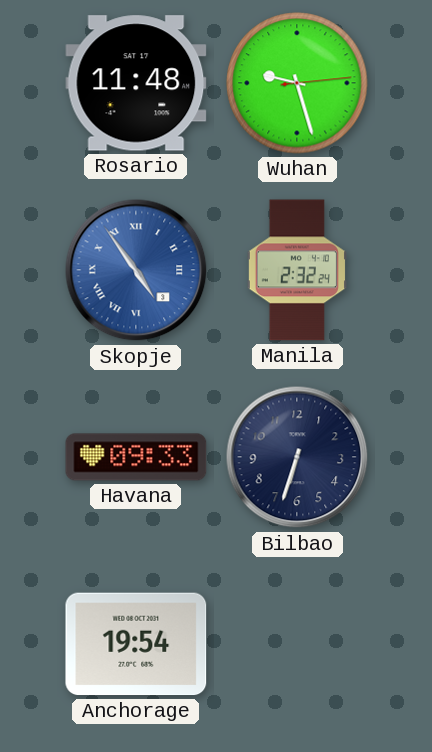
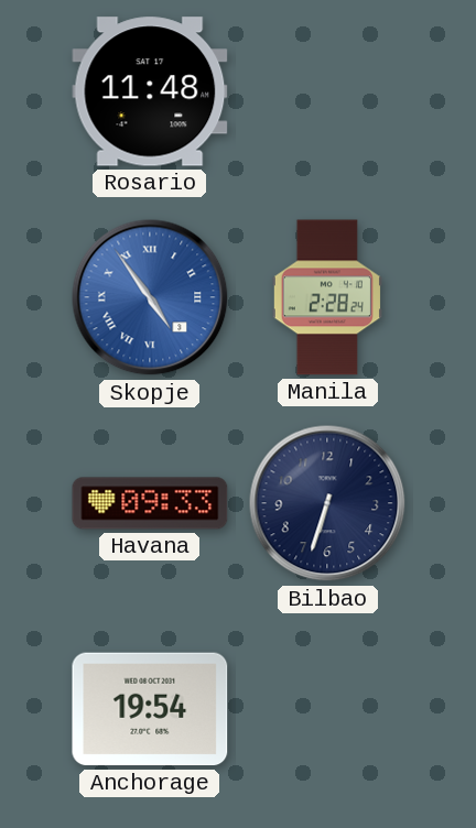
Wuhan: 9:27 -> none
Manila: 2:32 -> 2:28
